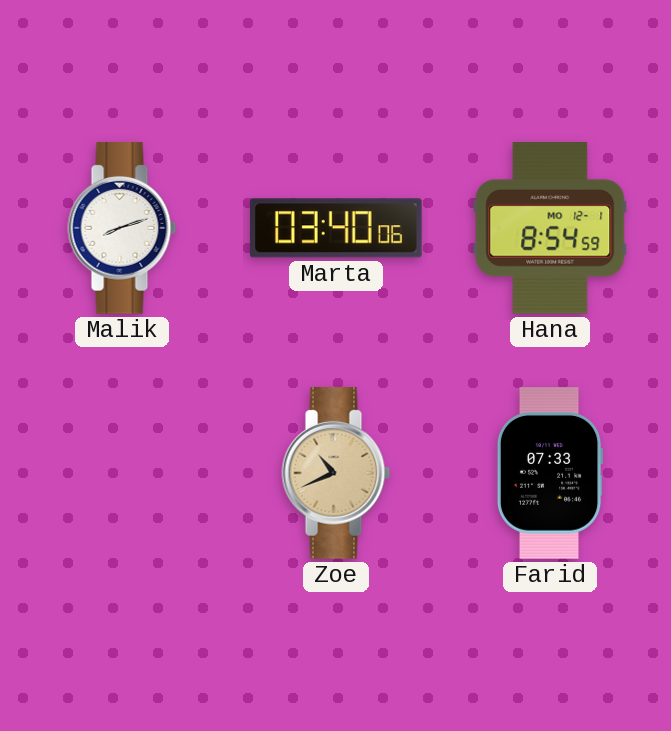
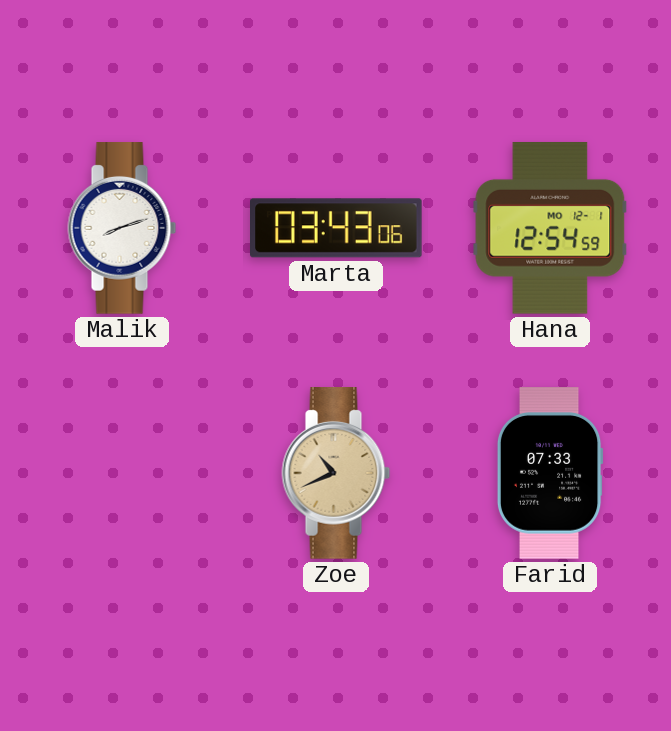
Marta: 03:40 -> 03:43
Hana: 8:54 -> 12:54
